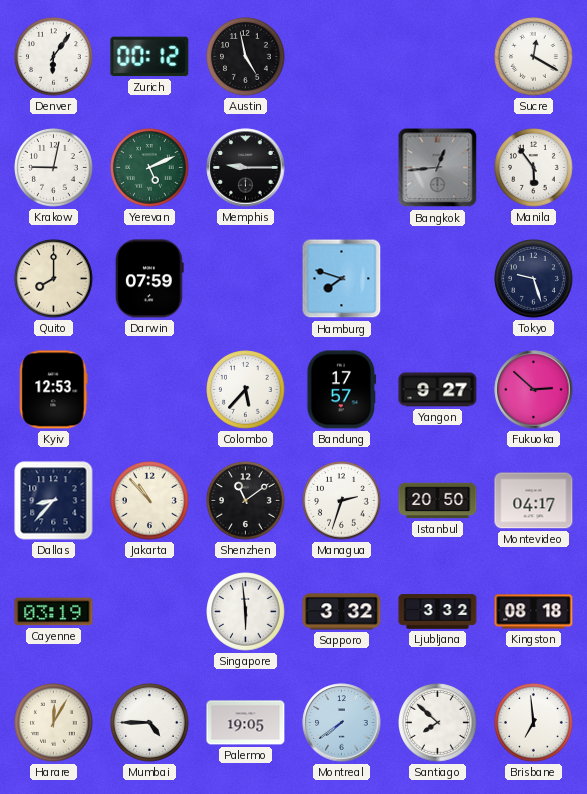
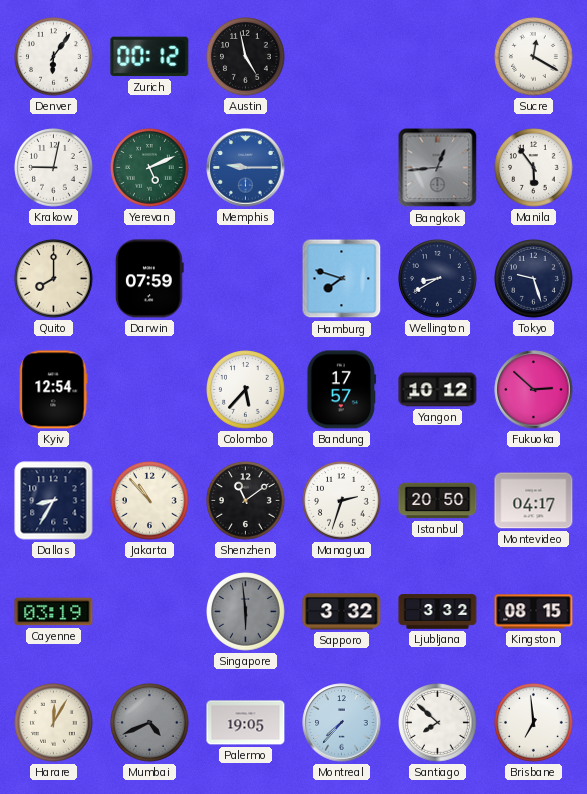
Memphis dial: black -> blue
Wellington: none -> 8:40
Kyiv: 12:53 -> 12:54
Yangon: 9:27 -> 10:12
Dallas: 8:37 -> 8:35
Singapore dial: white -> grey
Kingston: 08:18 -> 08:15
Mumbai: 4:45 -> 4:41
Mumbai dial: white -> grey
Montreal: 7:39 -> 7:37
